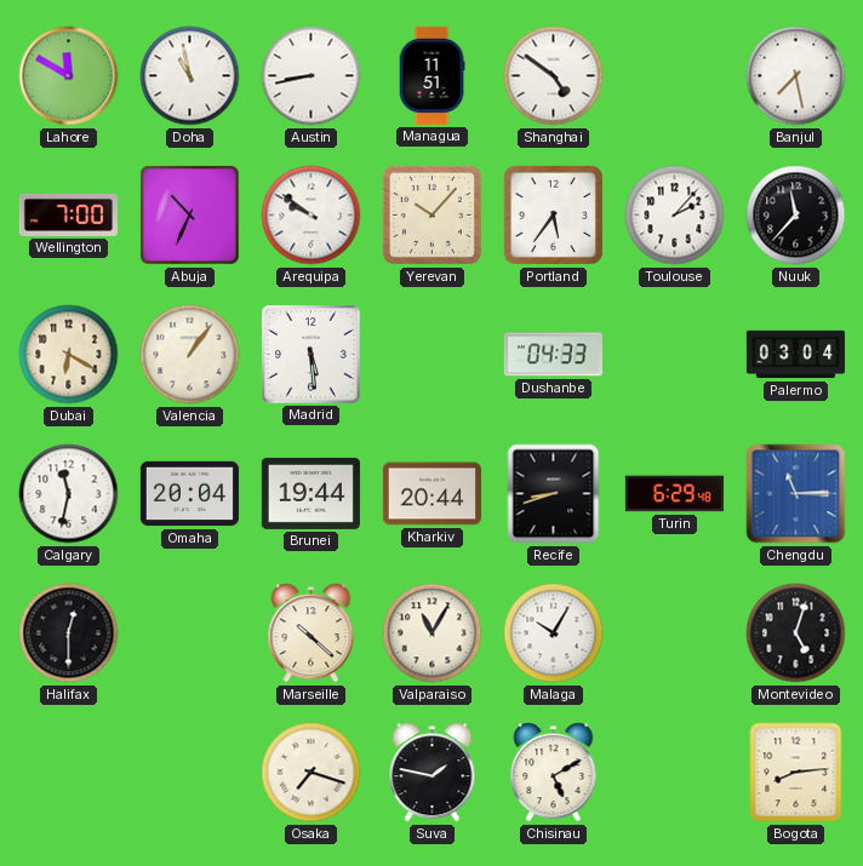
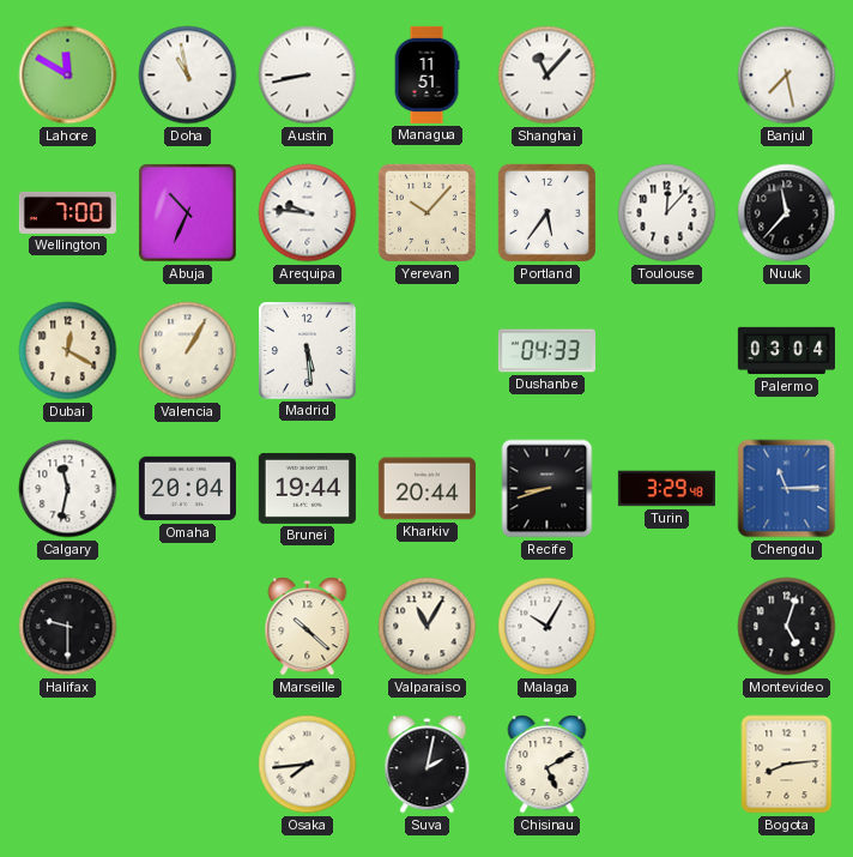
Shanghai: 4:51 -> 11:07
Arequipa: 9:51 -> 9:46
Toulouse: 2:07 -> 12:07
Dubai: 6:20 -> 12:20
Valencia: 1:06 -> 1:05
Turin: 6:29 -> 3:29
Halifax: 12:30 -> 9:30
Osaka: 7:18 -> 7:44
Suva: 1:47 -> 2:02
